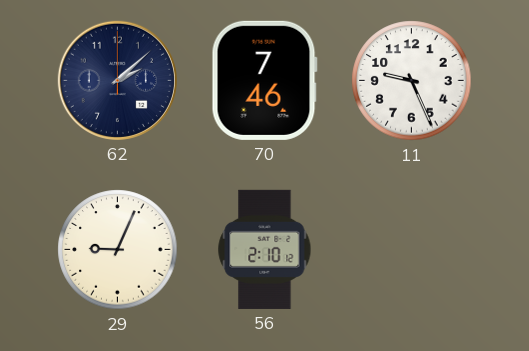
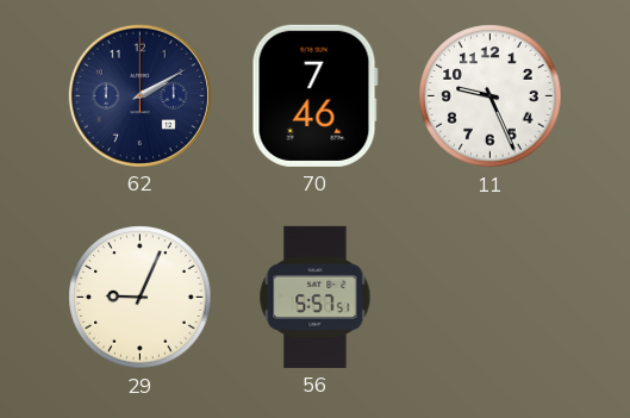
62: 2:08 -> 2:10
56: 2:10 -> 5:57
